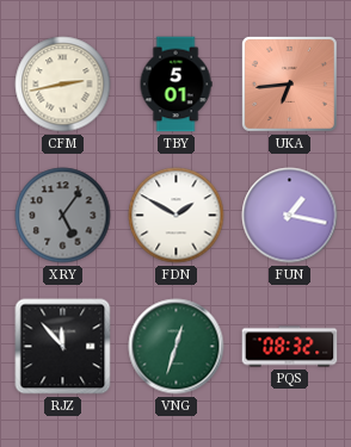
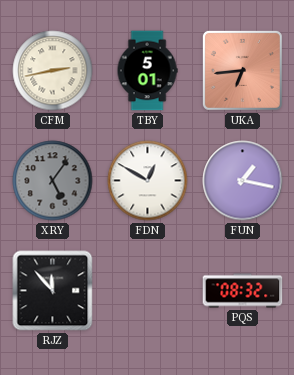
FDN: 1:50 -> 12:50
VNG: 12:33 -> none
